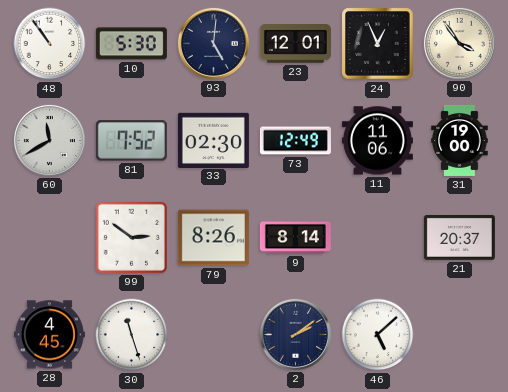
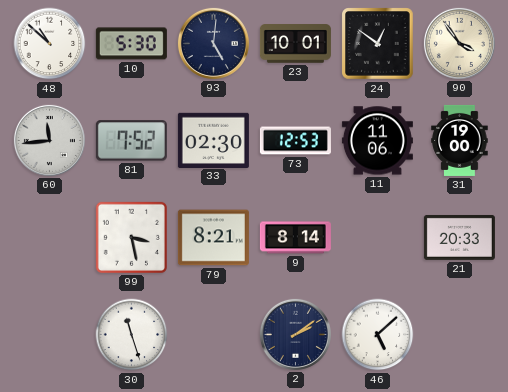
48: 10:54 -> 10:52
23: 12:01 -> 10:01
24: 12:56 -> 12:51
60: 11:40 -> 11:44
73: 12:49 -> 12:53
99: 2:51 -> 3:28
79: 8:26 -> 8:21
21: 20:37 -> 20:33
28: 4:45 -> none
